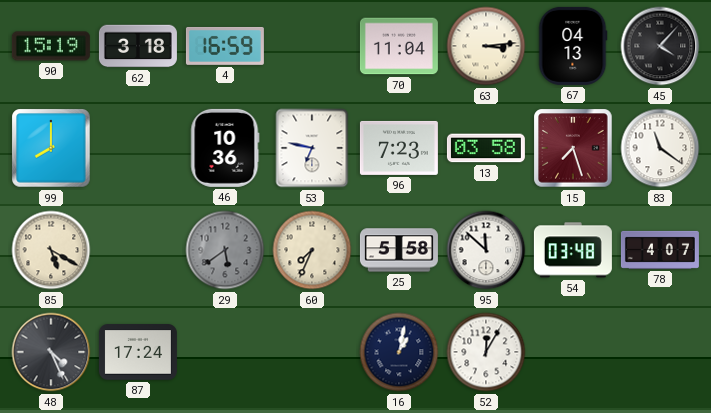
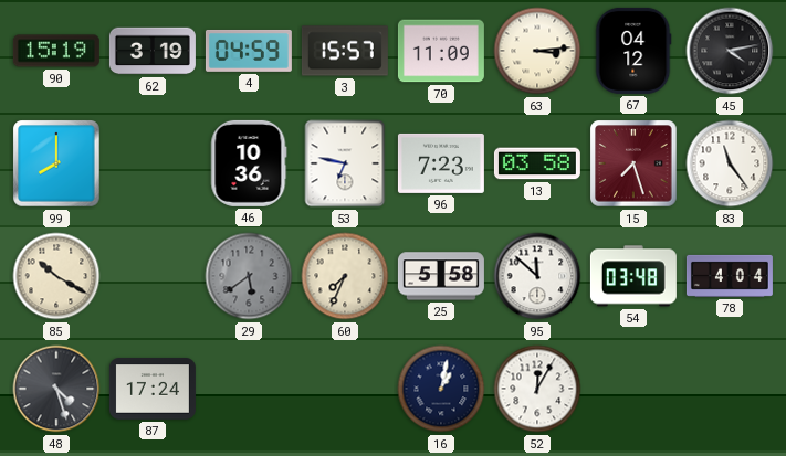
62: 3:18 -> 3:19
4: 16:59 -> 04:59
3: none -> 15:57
70: 11:04 -> 11:09
67: 04:13 -> 04:12
45: 4:07 -> 4:13
83: 11:21 -> 11:24
85: 5:20 -> 10:20
78: 4:07 -> 4:04
48: 4:26 -> 4:27
